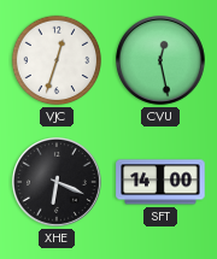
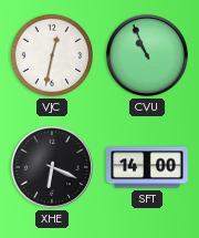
VJC: 12:33 -> 12:32
CVU: 12:28 -> 10:56
